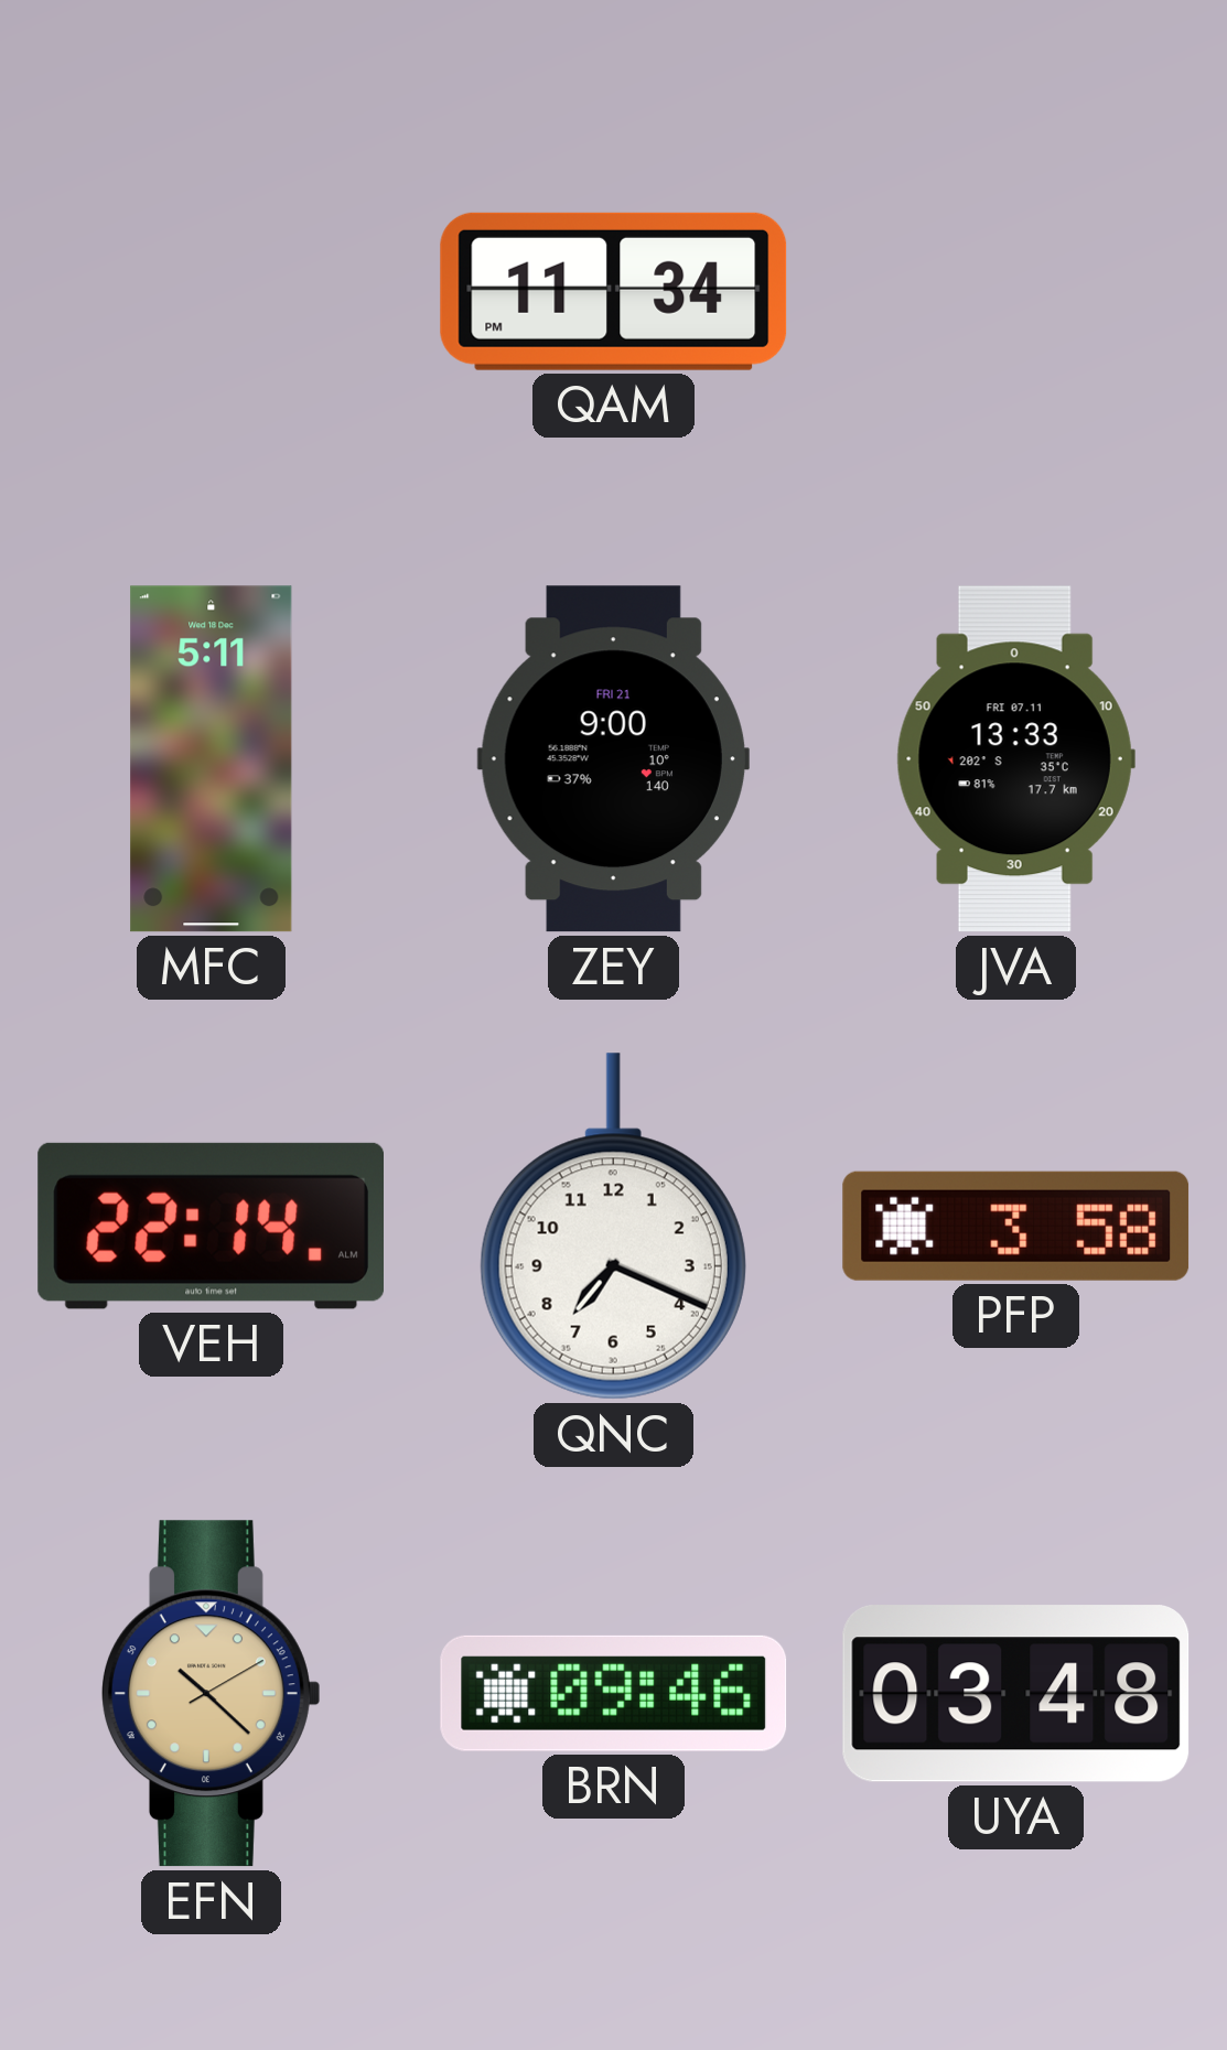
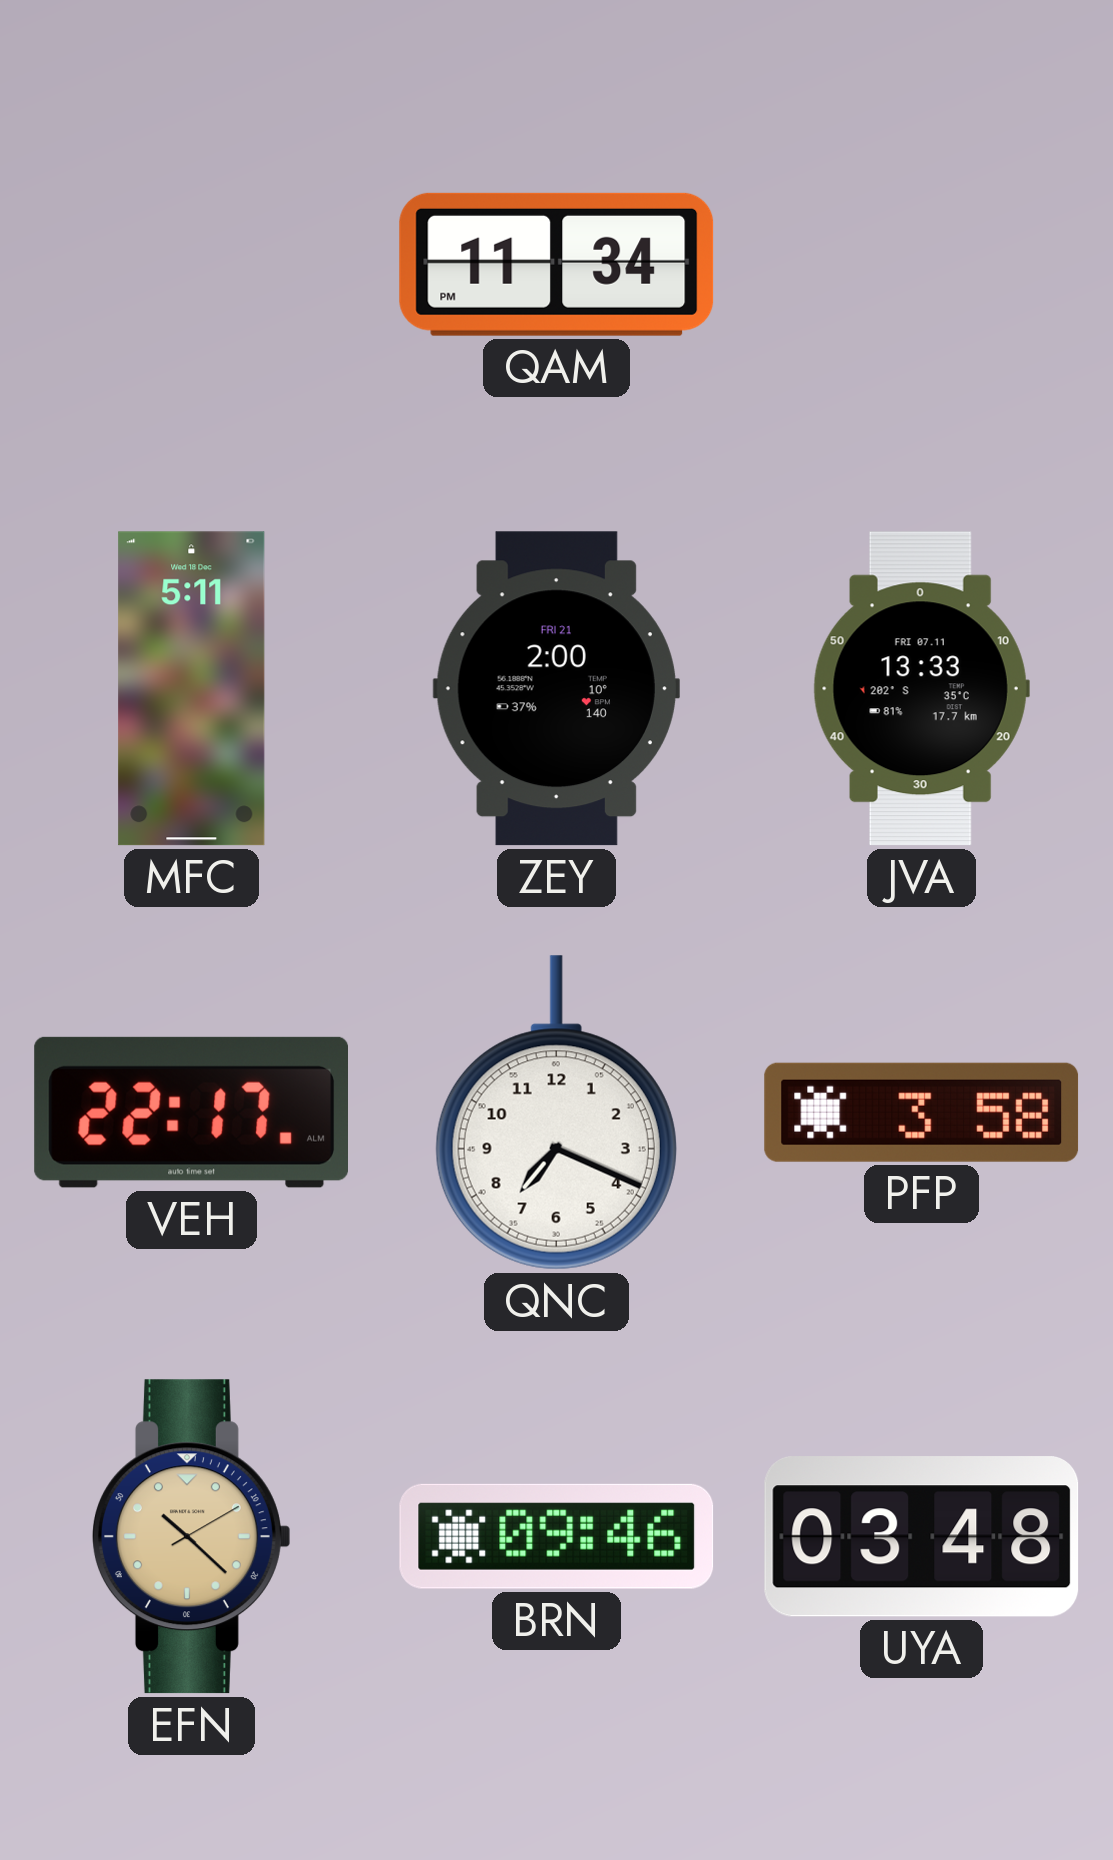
ZEY: 9:00 -> 2:00
VEH: 22:14 -> 22:17
